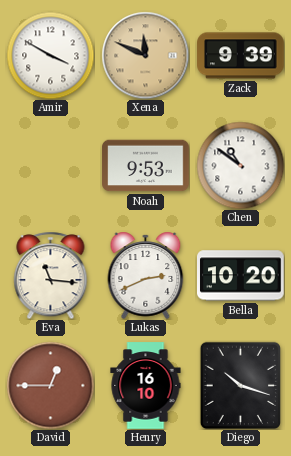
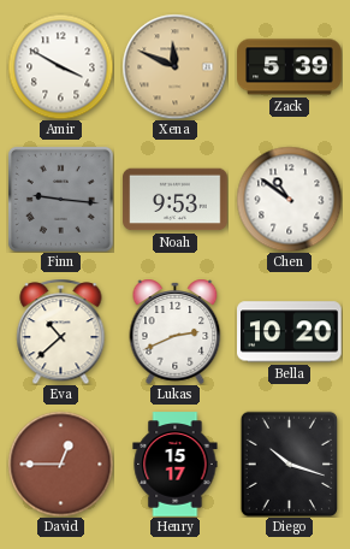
Zack: 9:39 -> 5:39
Finn: none -> 9:16
Eva: 11:16 -> 10:38
Henry: 16:10 -> 15:17
